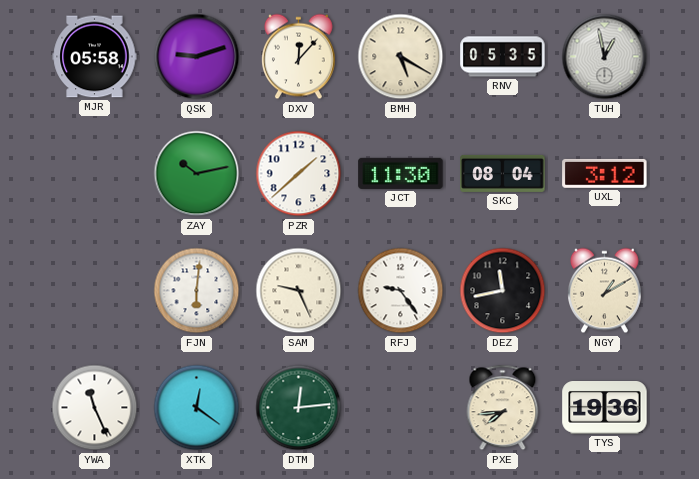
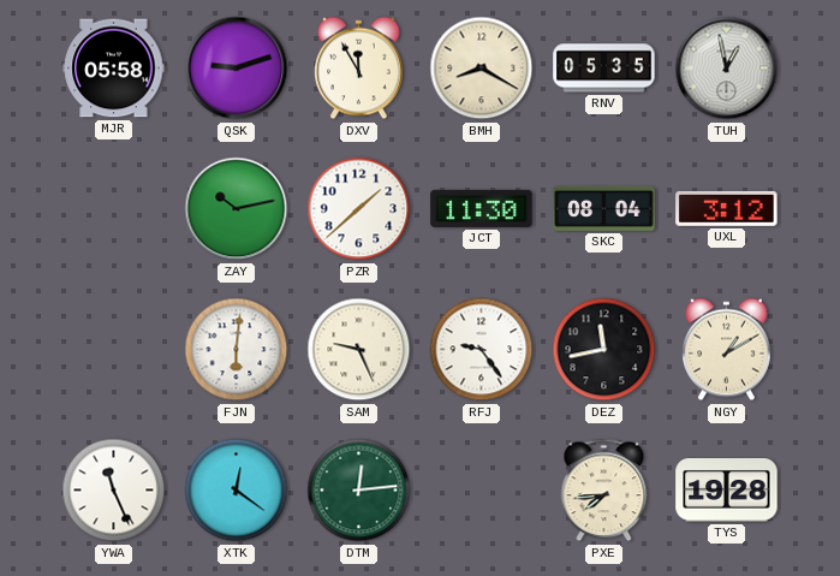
DXV: 12:07 -> 11:55
BMH: 5:20 -> 8:20
TYS: 19:36 -> 19:28
